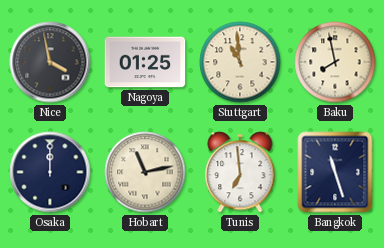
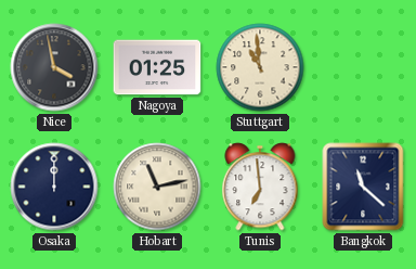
Baku: 7:58 -> none
Bangkok: 11:27 -> 11:22
